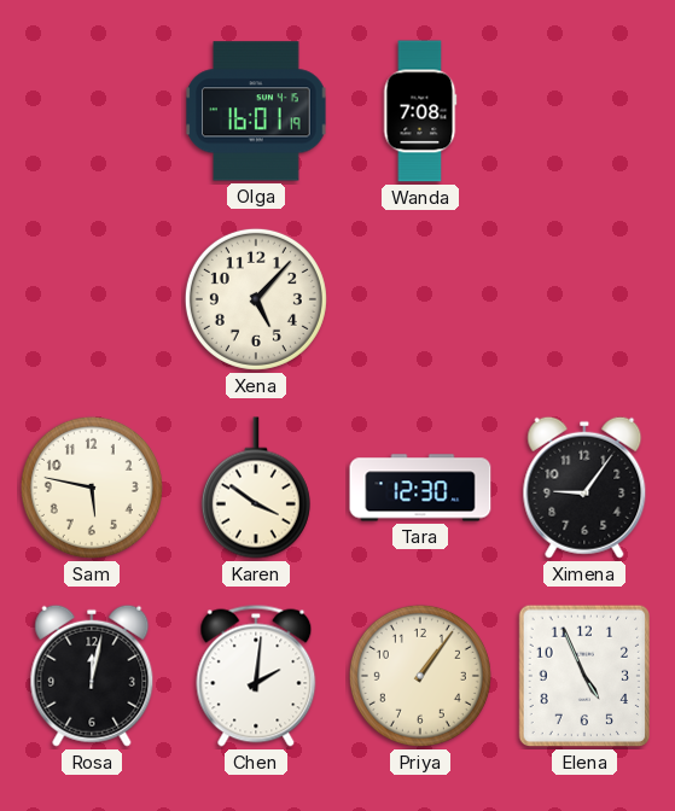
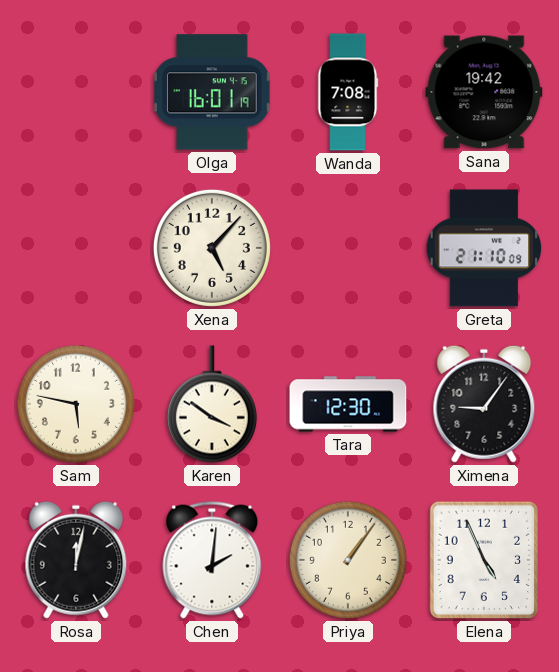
Sana: none -> 19:42
Greta: none -> 21:10
